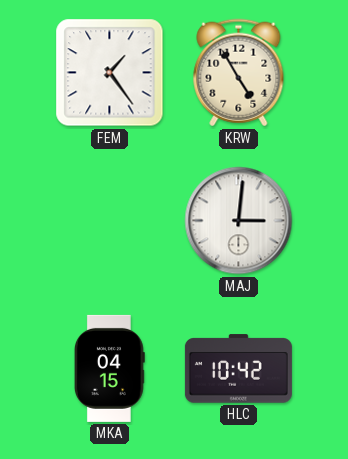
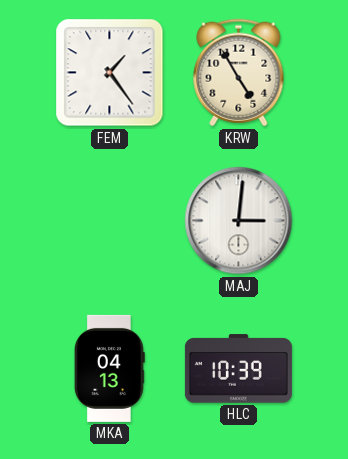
MKA: 04:15 -> 04:13
HLC: 10:42 -> 10:39
